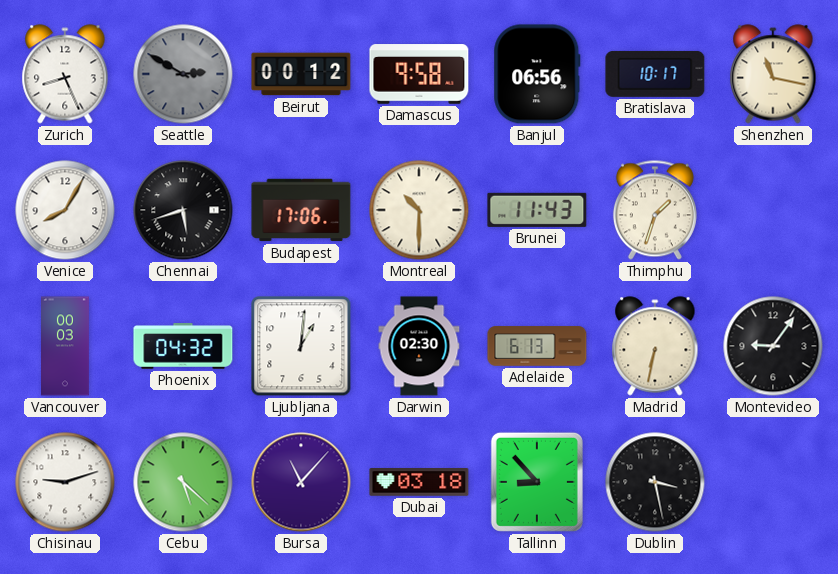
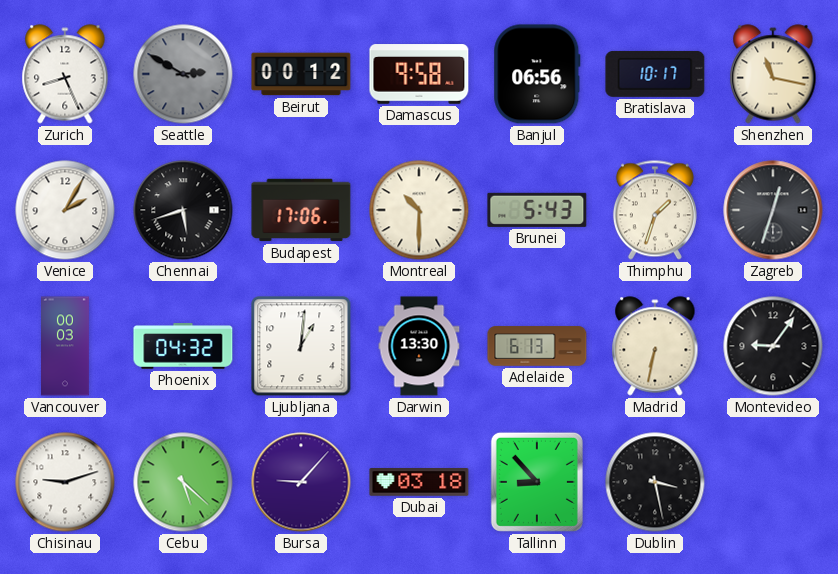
Venice: 8:05 -> 2:05
Brunei: 11:43 -> 5:43
Zagreb: none -> 12:33
Darwin: 02:30 -> 13:30
Bursa: 11:07 -> 9:07
